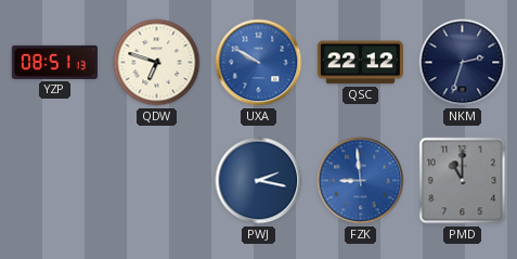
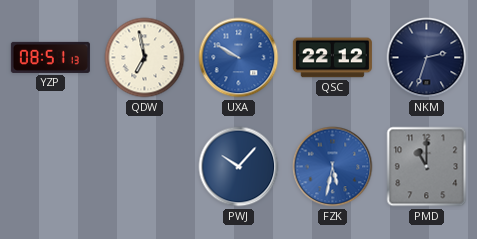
QDW: 6:48 -> 6:58
PWJ: 2:17 -> 10:07
FZK: 8:59 -> 5:32
